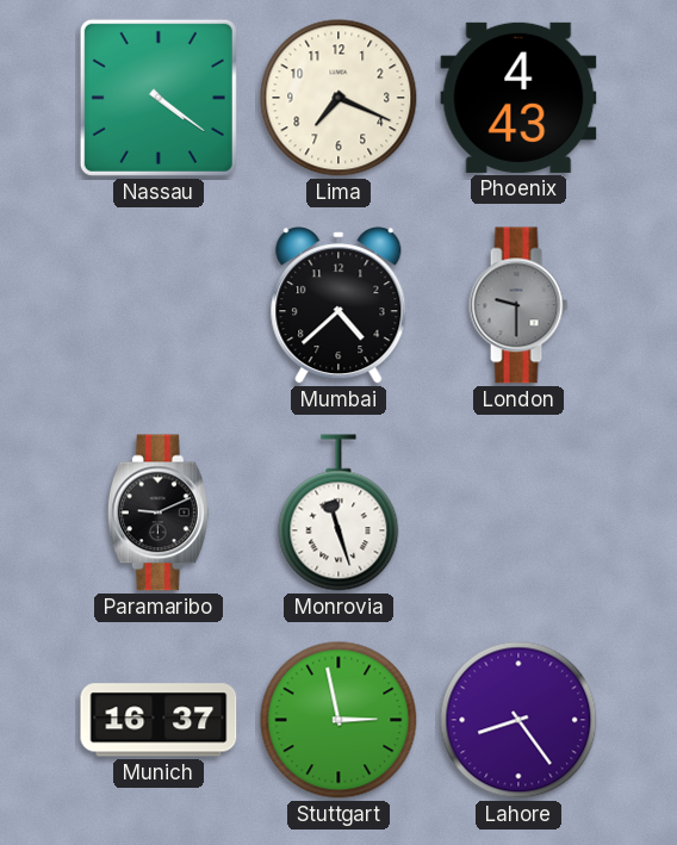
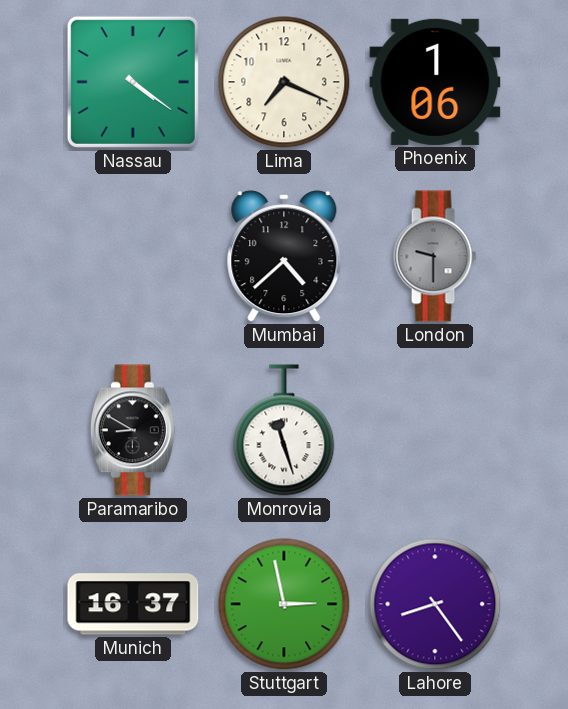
Phoenix: 4:43 -> 1:06
Paramaribo: 9:11 -> 8:50
